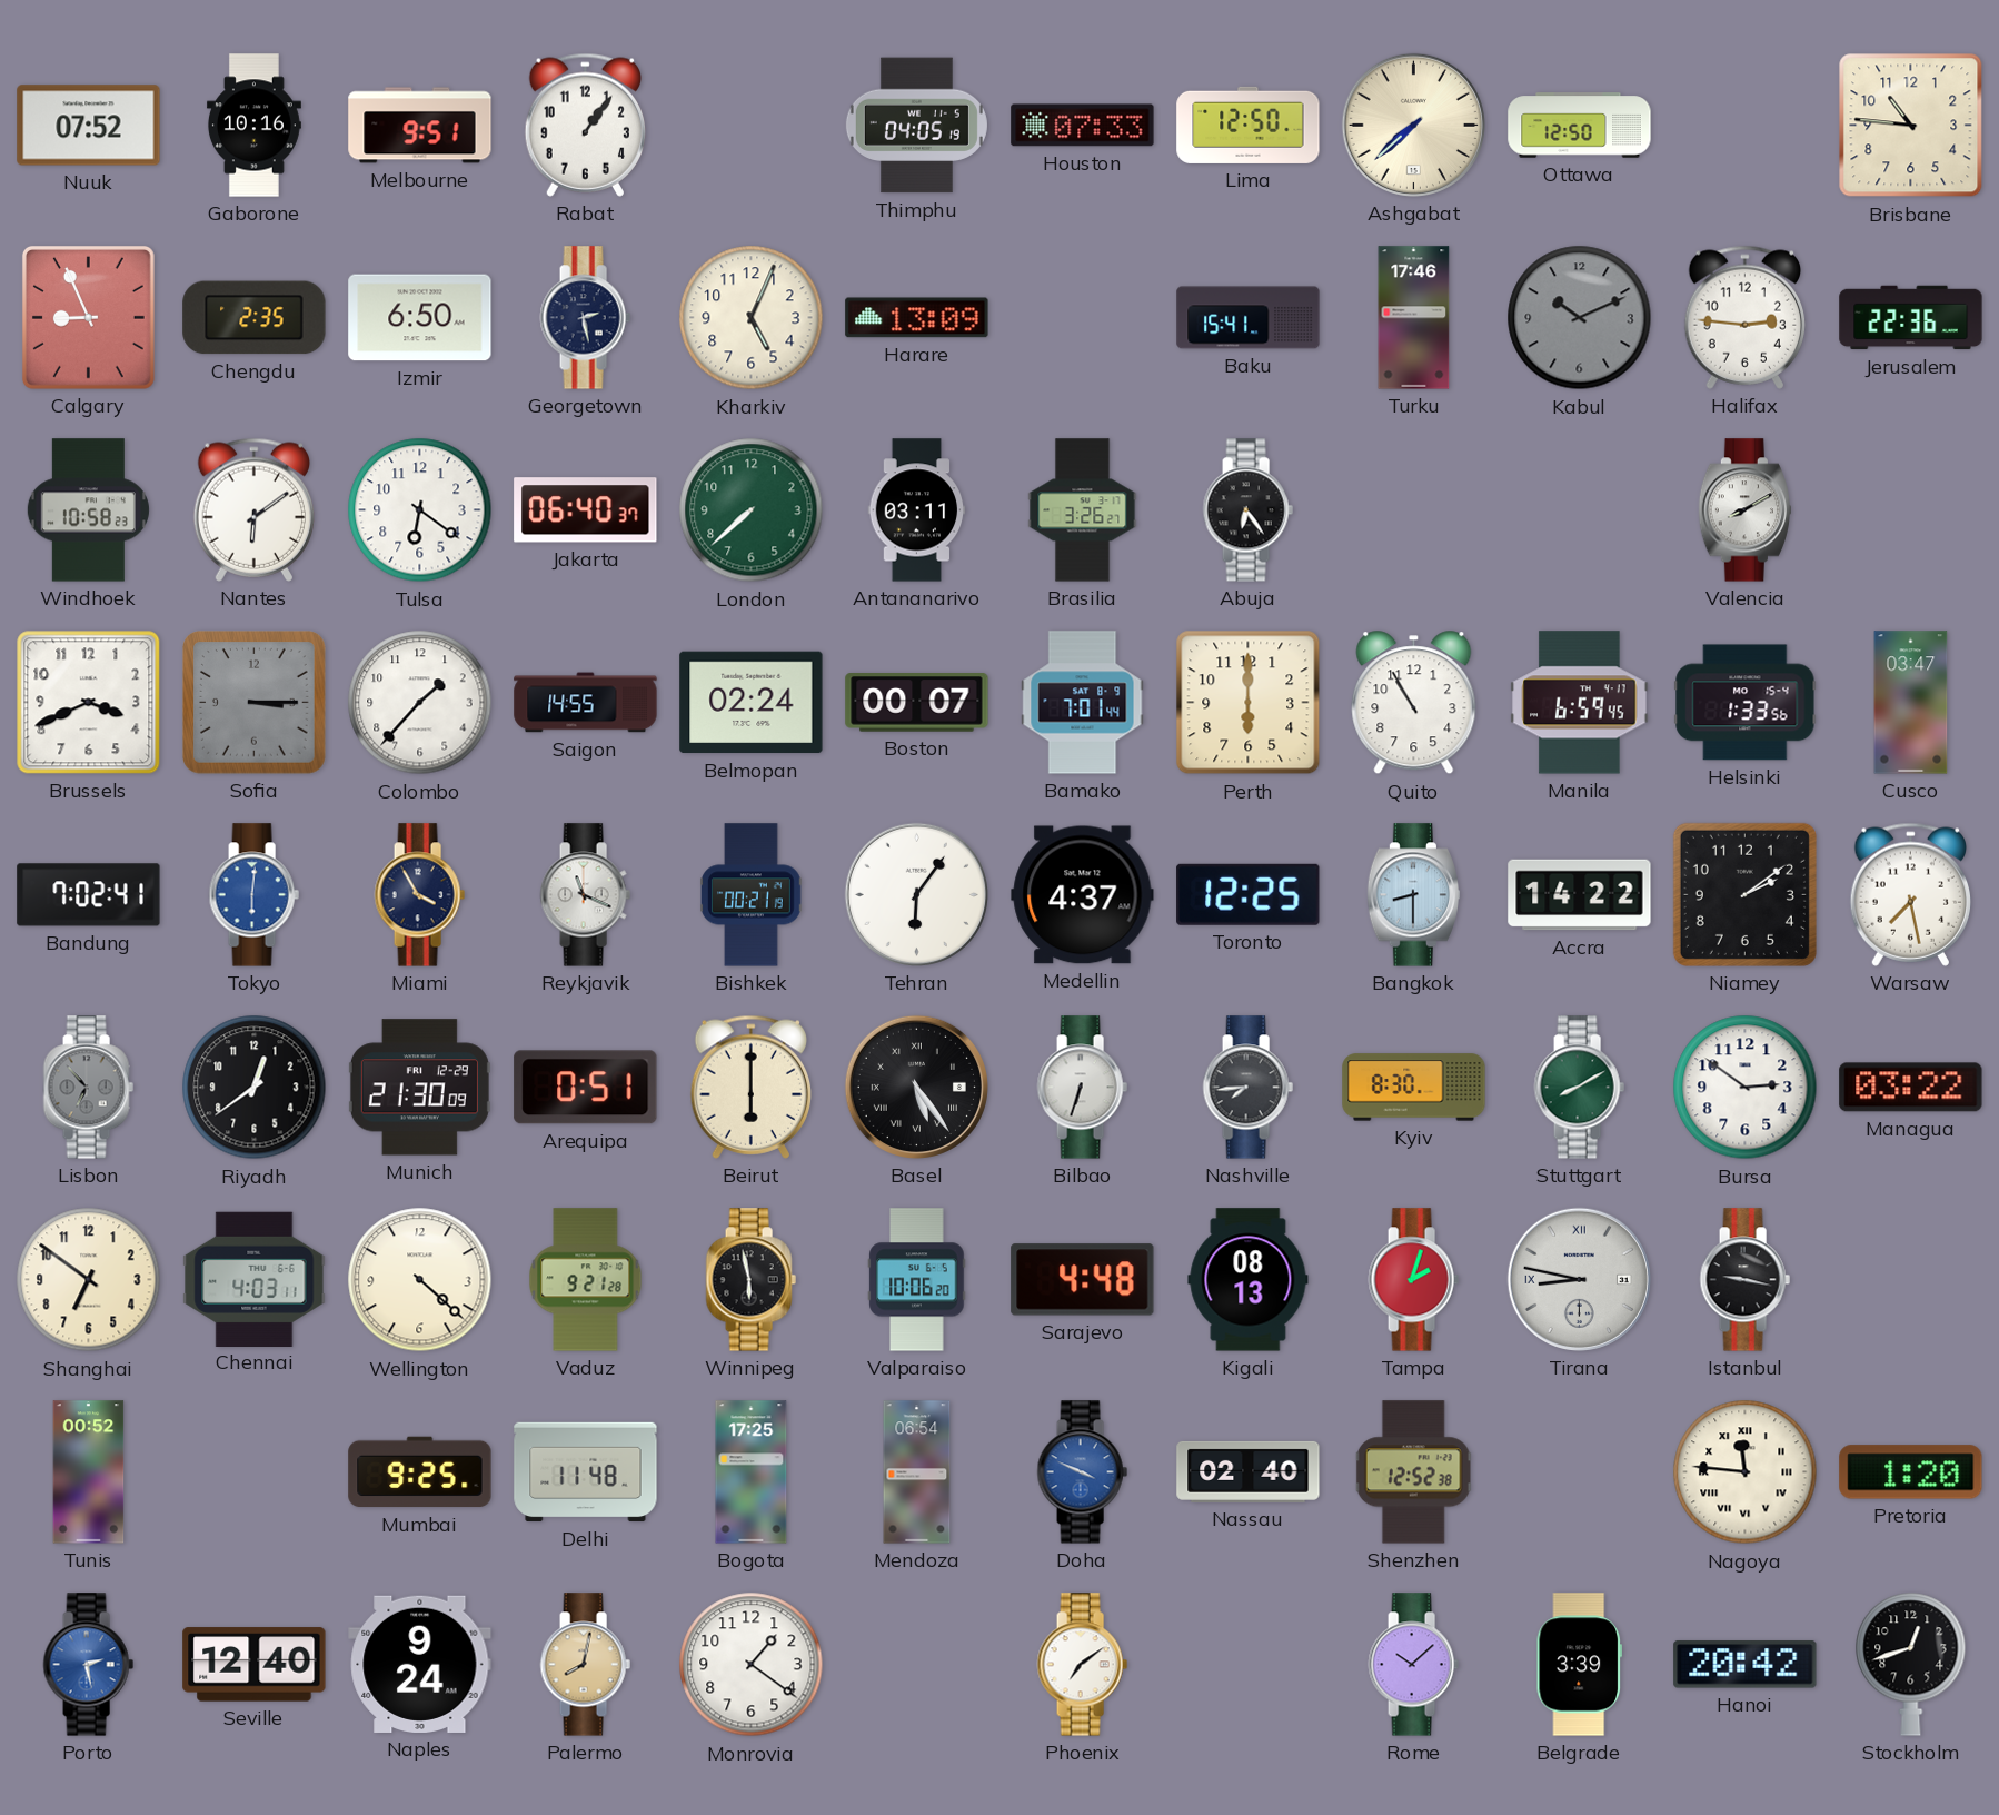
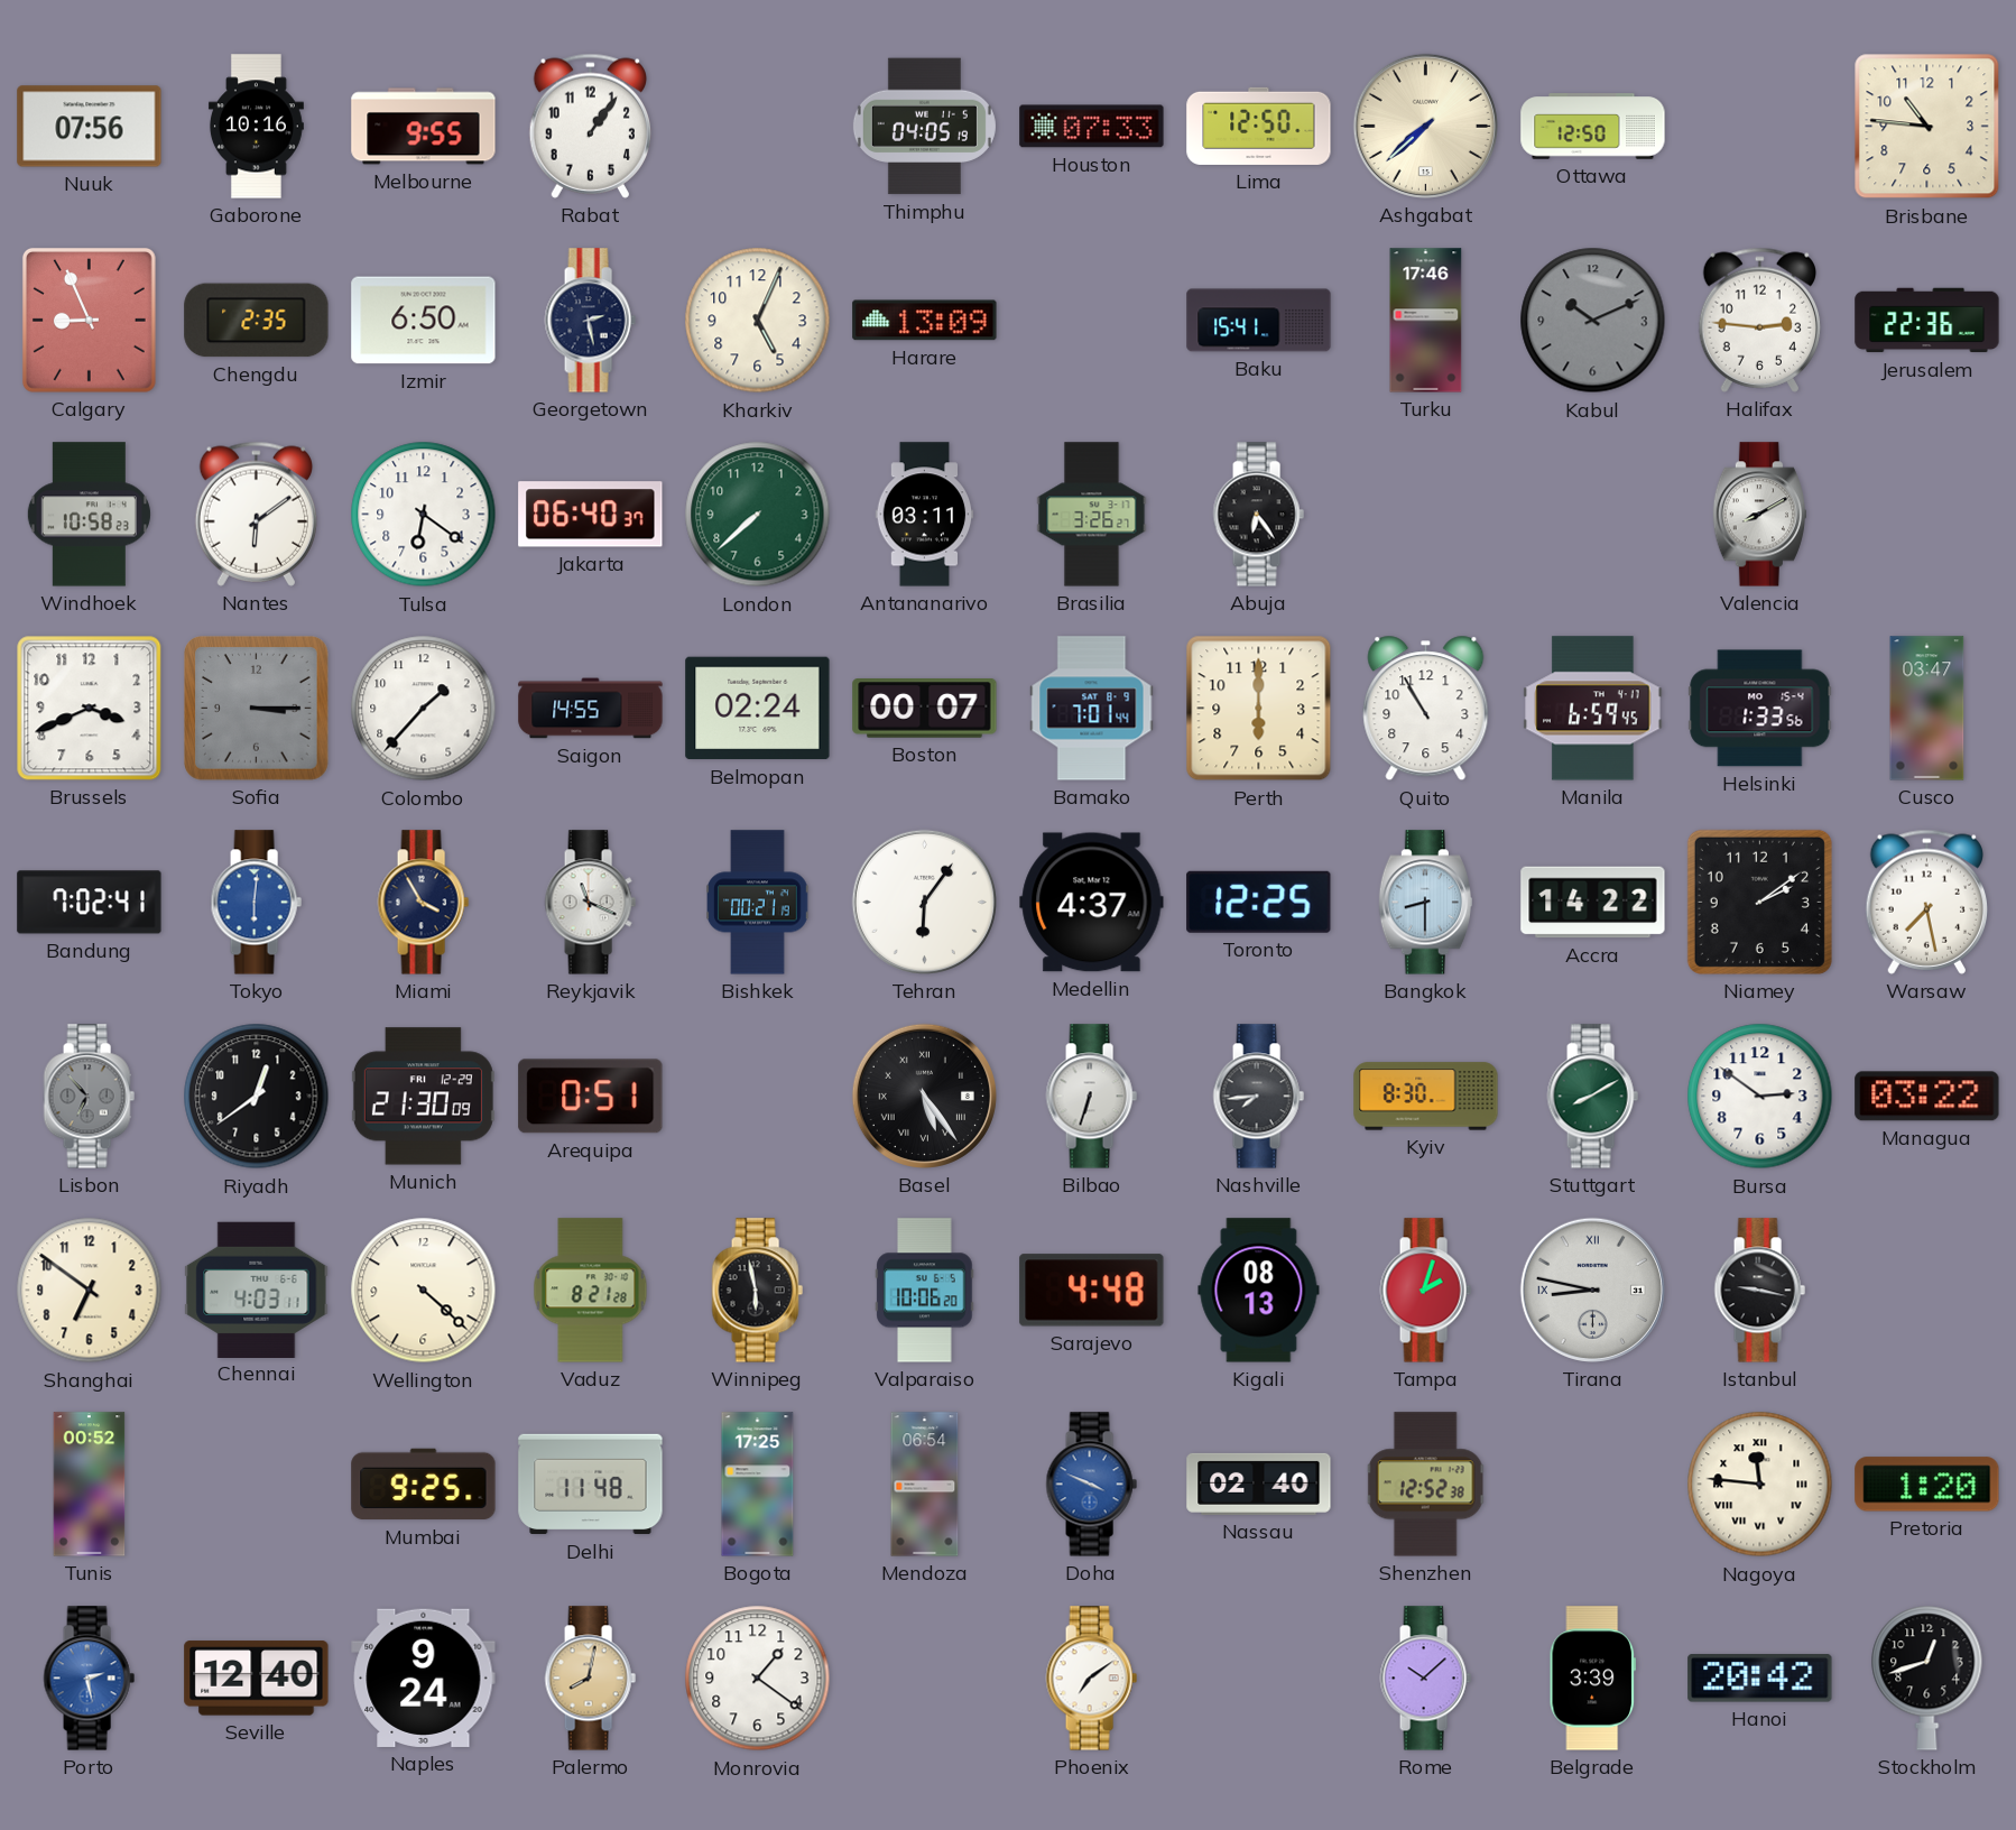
Nuuk: 07:52 -> 07:56
Melbourne: 9:51 -> 9:55
Beirut: 6:00 -> none
Vaduz: 9:21 -> 8:21
